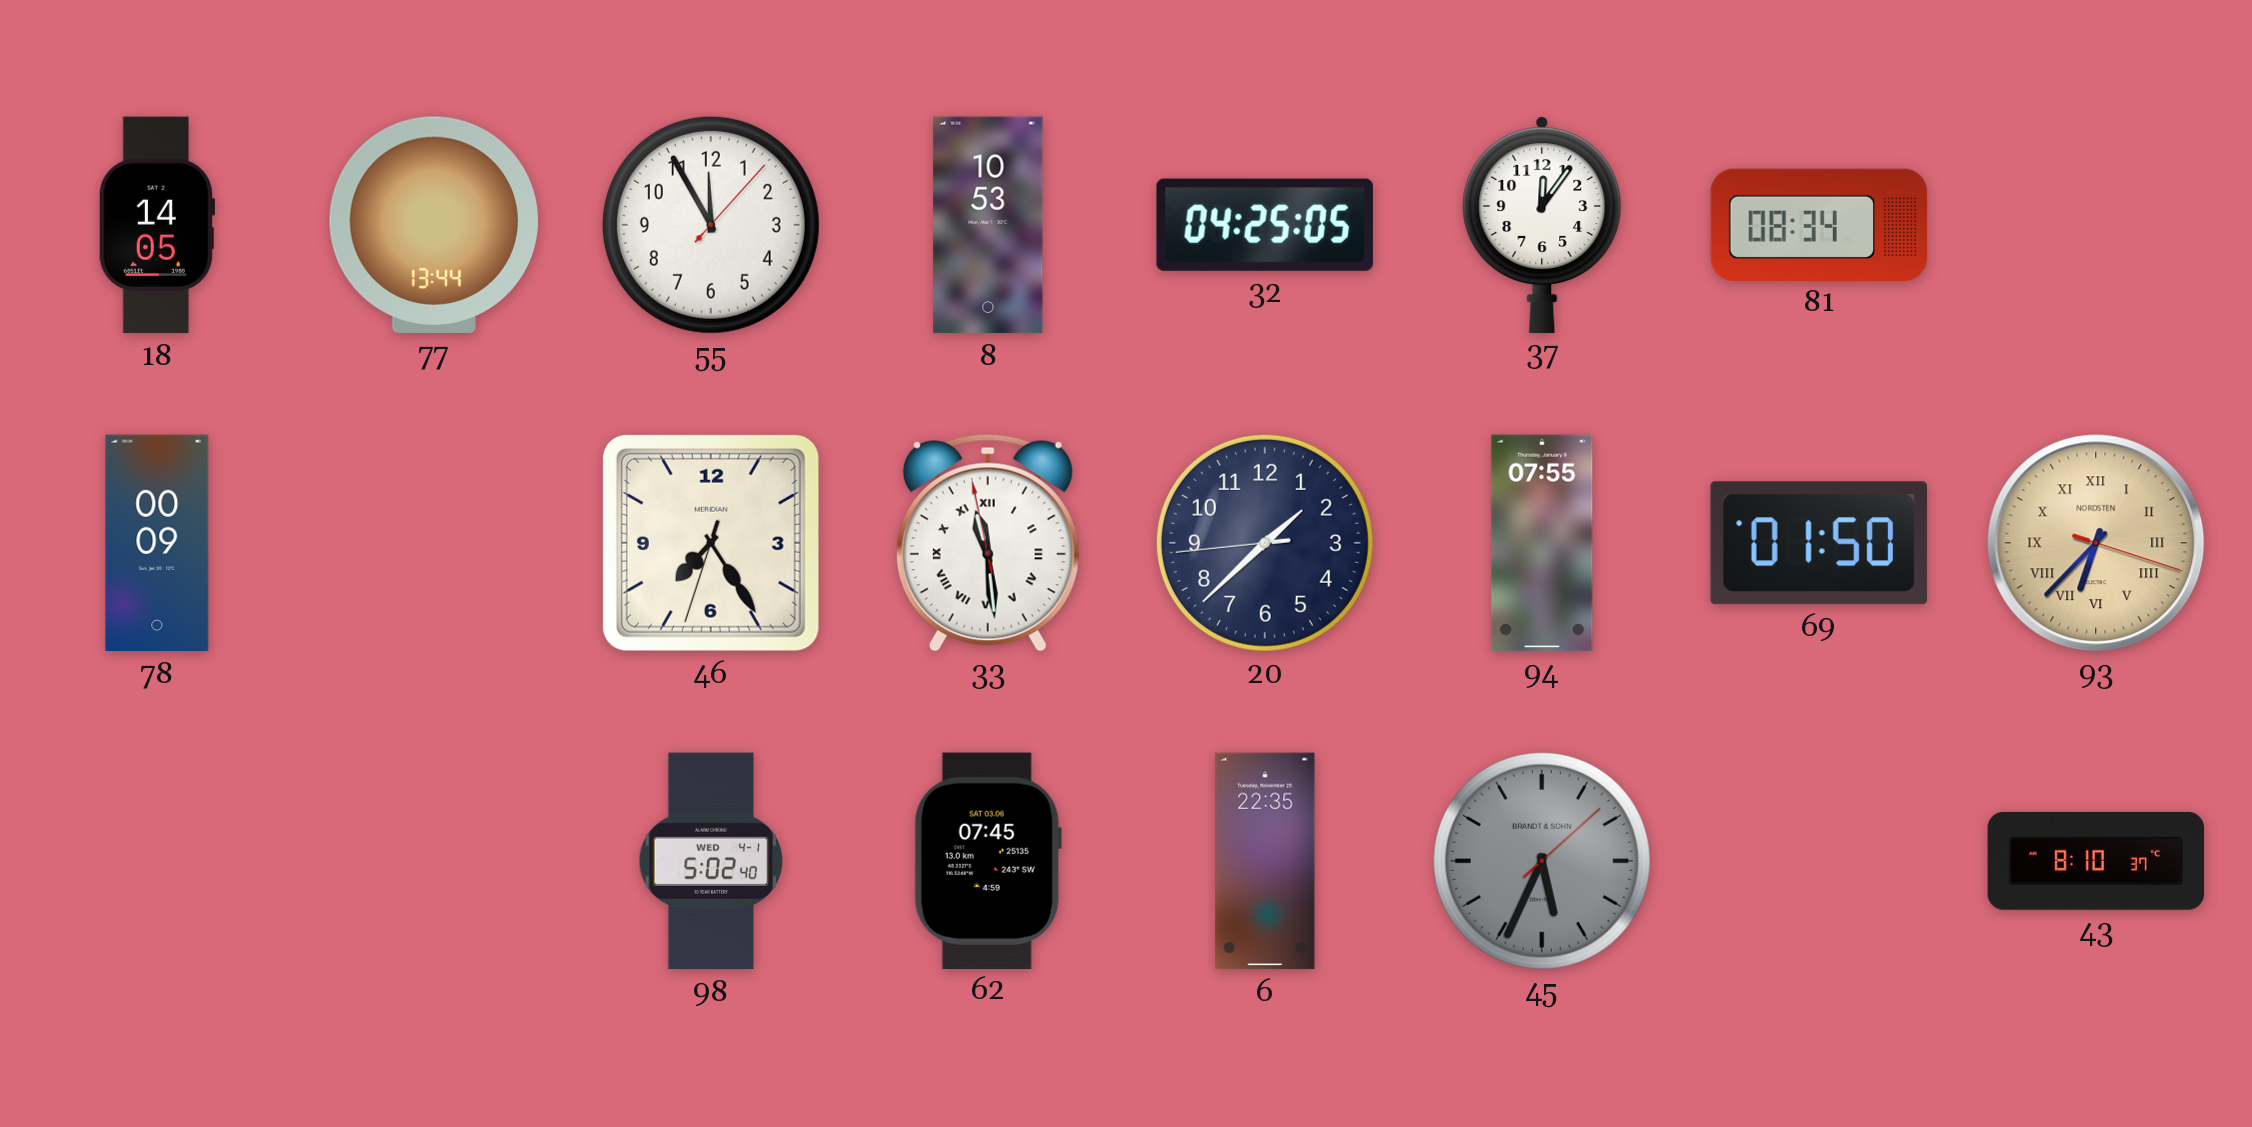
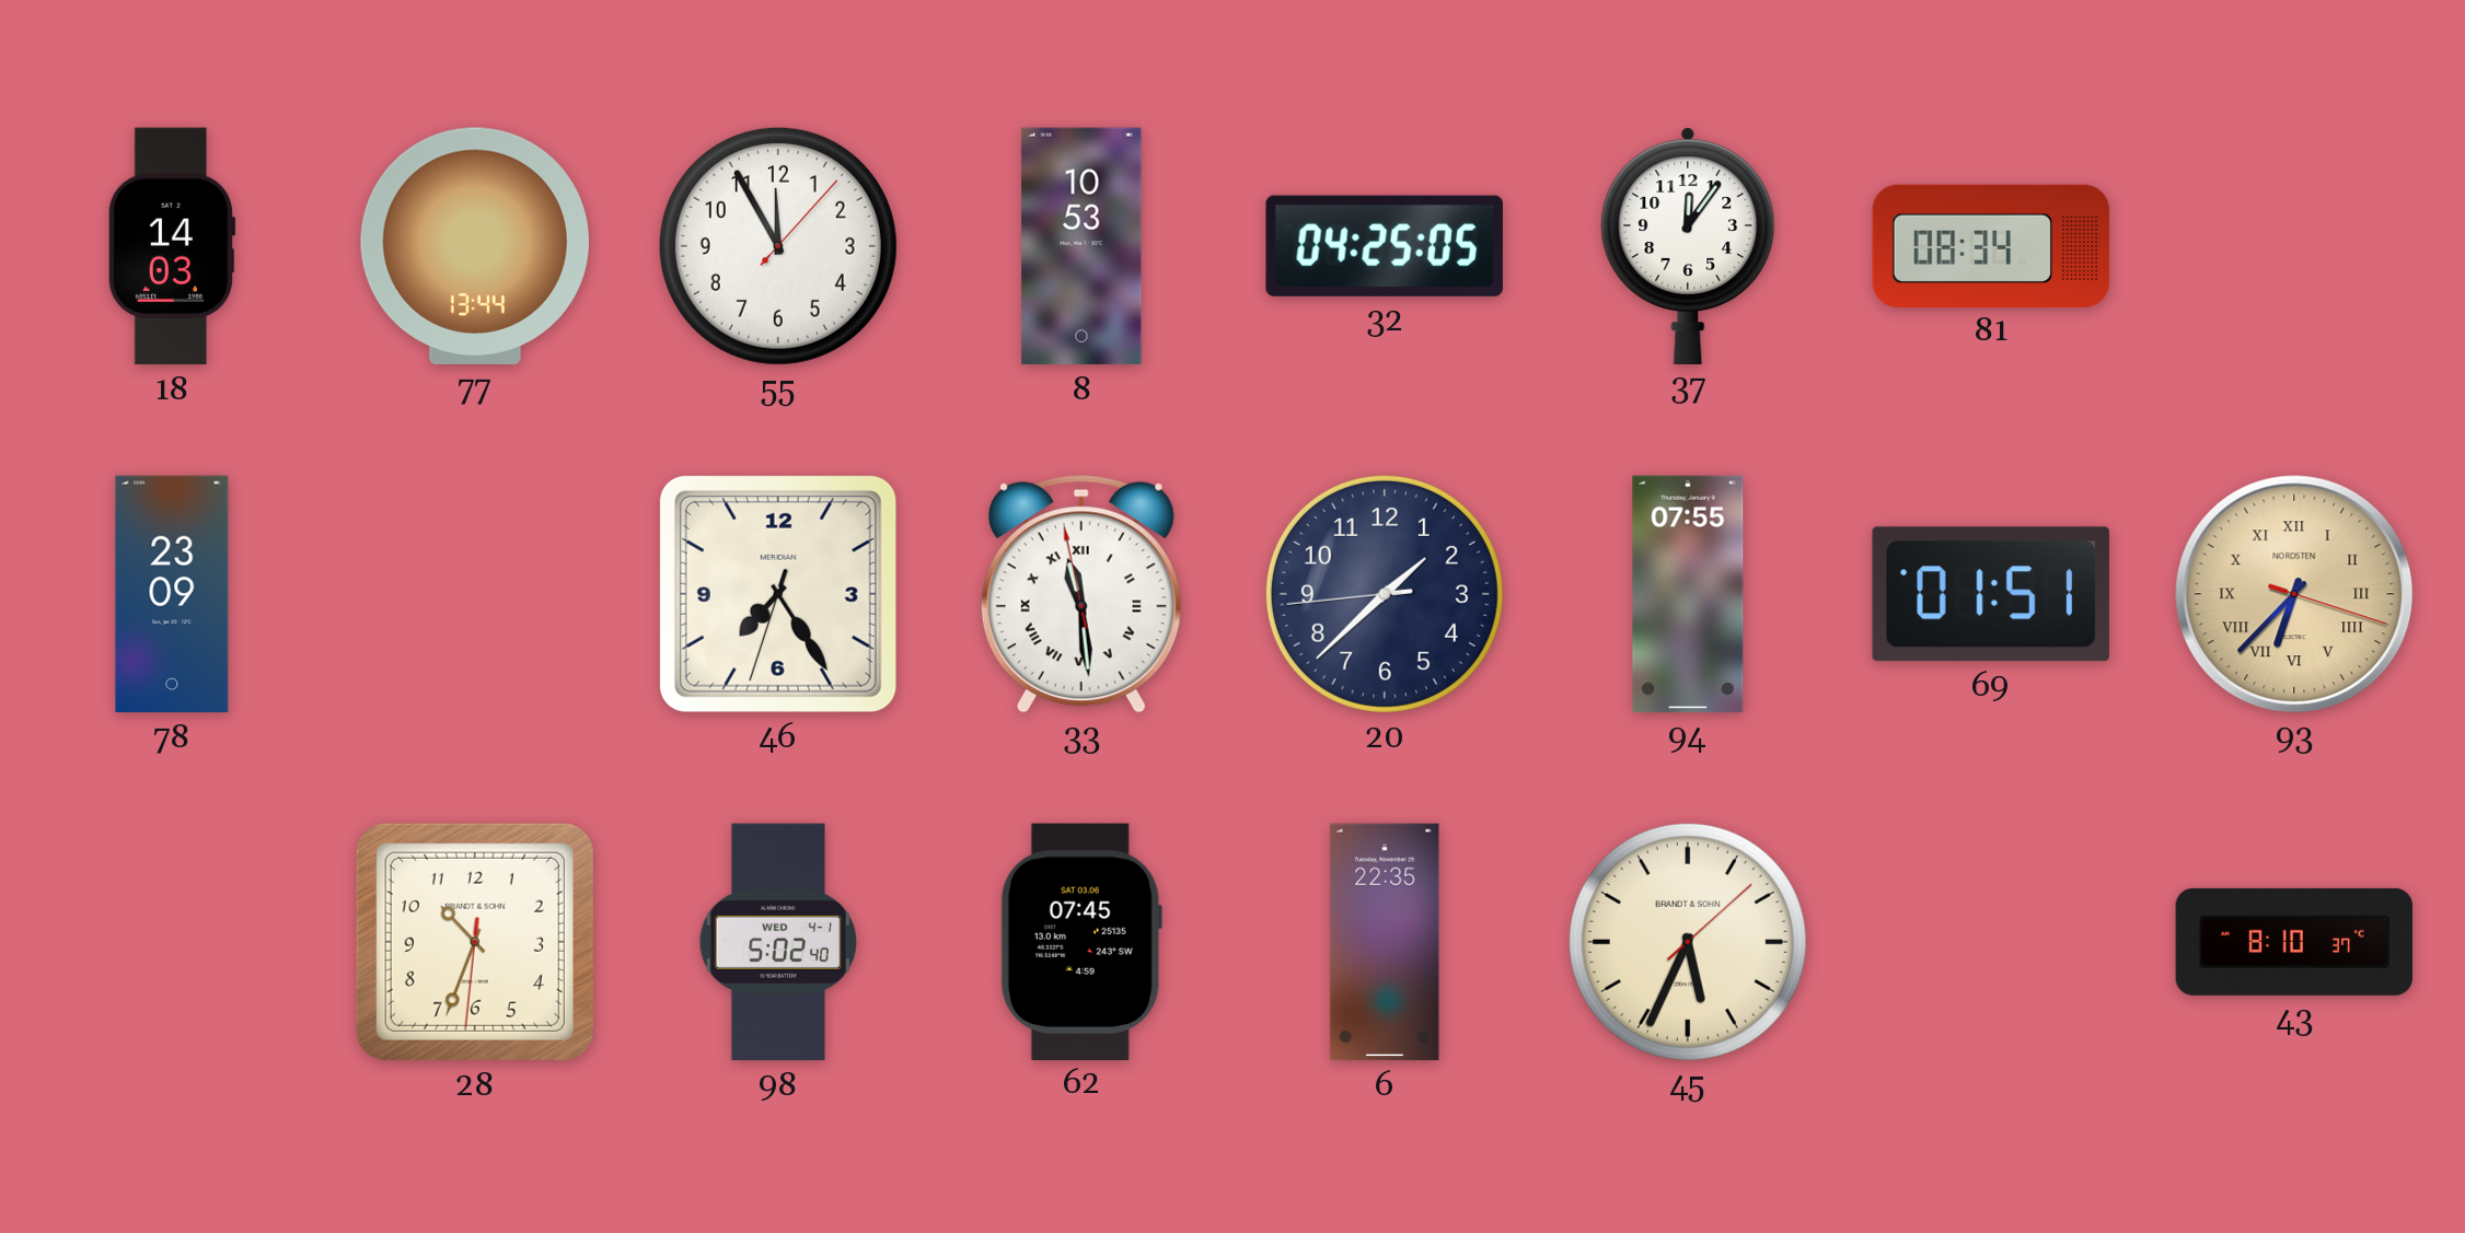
18: 14:05 -> 14:03
78: 00:09 -> 23:09
69: 01:50 -> 01:51
28: none -> 10:33
45 dial: grey -> cream
